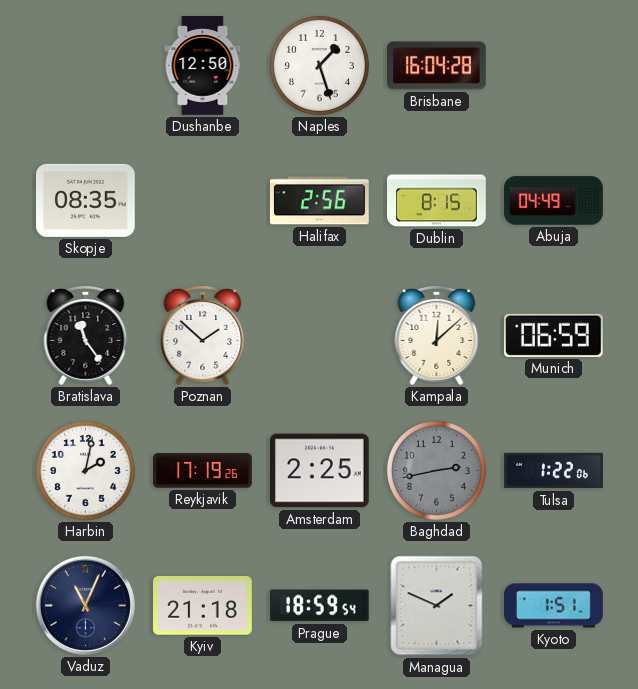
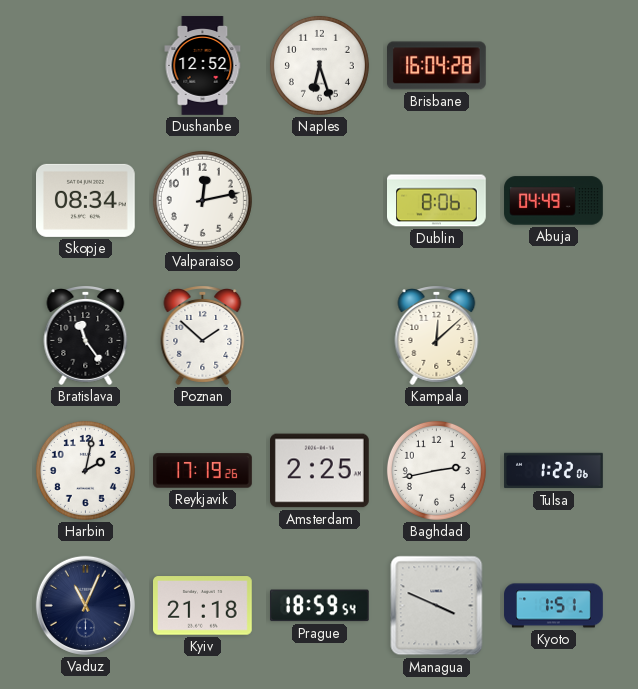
Dushanbe: 12:50 -> 12:52
Naples: 1:27 -> 6:27
Skopje: 08:35 -> 08:34
Valparaiso: none -> 12:13
Halifax: 2:56 -> none
Dublin: 8:15 -> 8:06
Munich: 06:59 -> none
Baghdad dial: grey -> white
Managua: 1:49 -> 3:49
